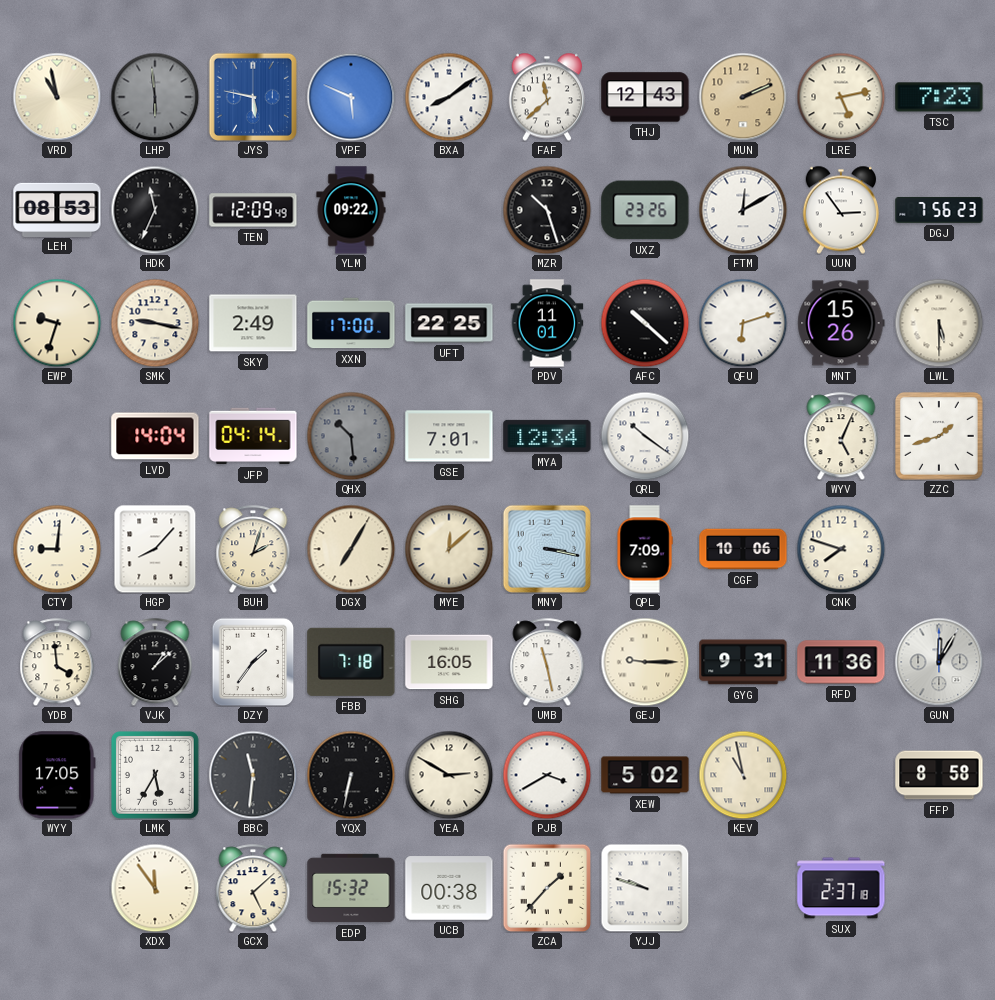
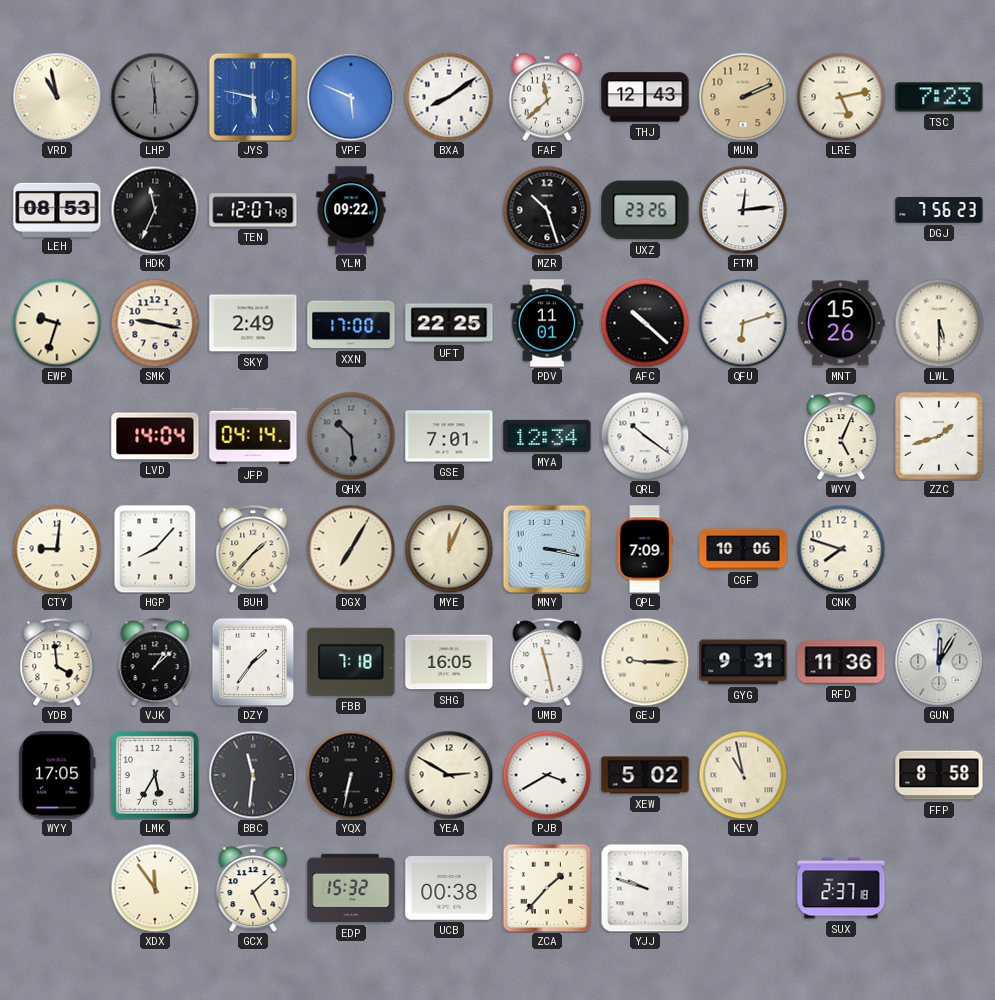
TEN: 12:09 -> 12:07
FTM: 12:10 -> 12:14
UUN: 2:54 -> none
BUH: 2:03 -> 1:37
MYE: 12:08 -> 12:04
